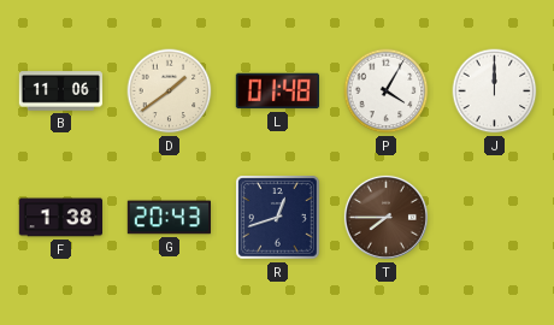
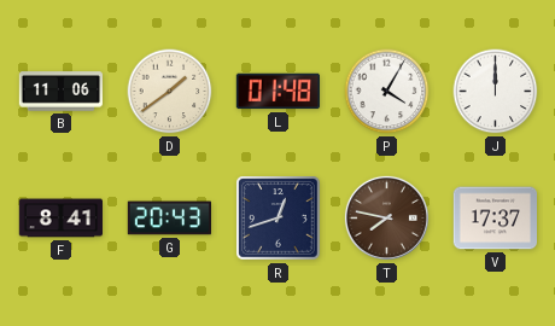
F: 1:38 -> 8:41
T: 7:45 -> 7:47
V: none -> 17:37
